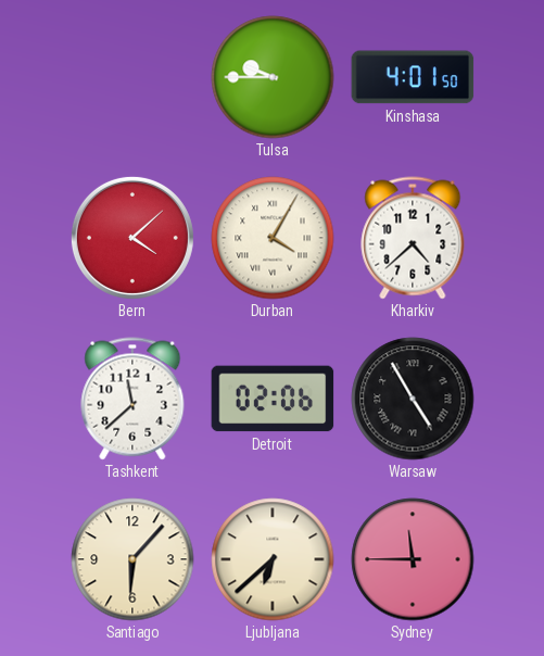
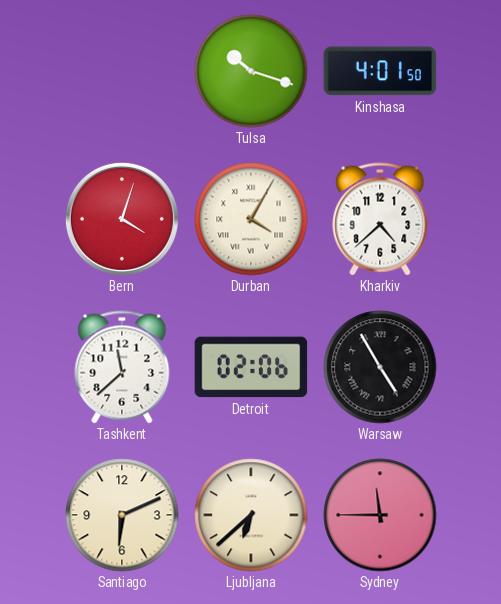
Tulsa: 9:45 -> 10:18
Bern: 4:08 -> 4:03
Santiago: 6:07 -> 6:11
